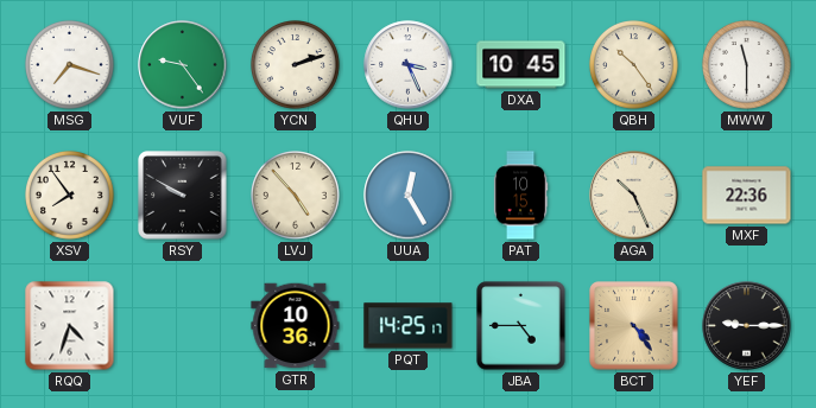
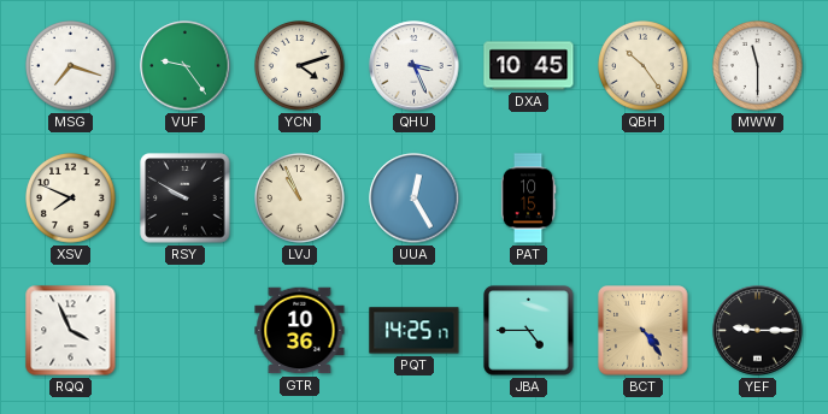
YCN: 2:12 -> 4:12
XSV: 7:54 -> 7:49
LVJ: 4:53 -> 10:56
AGA: 10:26 -> none
MXF: 22:36 -> none
RQQ: 4:33 -> 3:56
